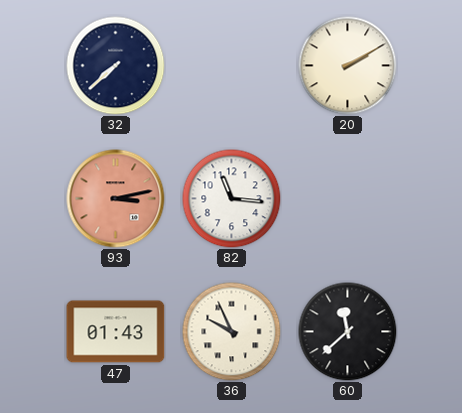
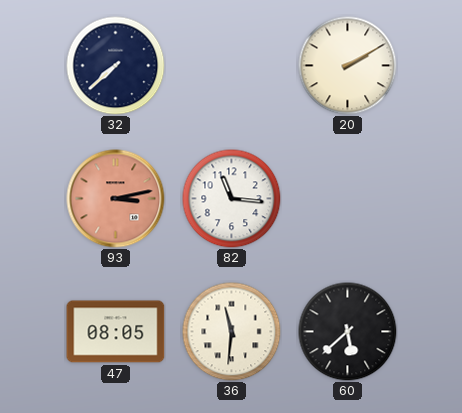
47: 01:43 -> 08:05
36: 9:56 -> 11:31
60: 11:38 -> 5:38
